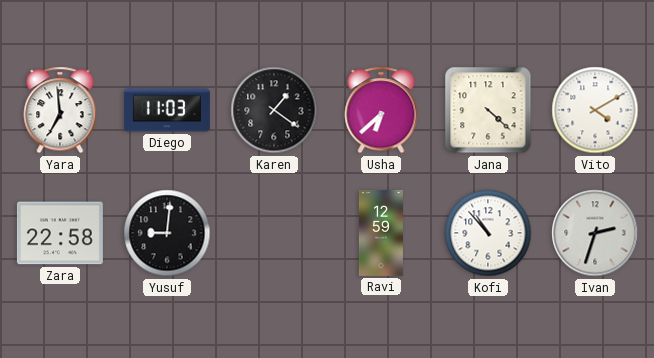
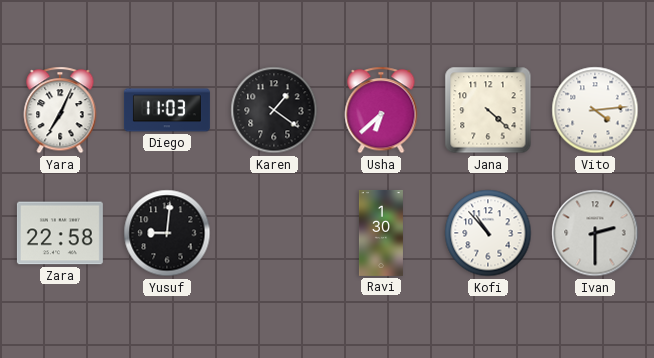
Yara: 6:59 -> 7:04
Vito: 4:10 -> 4:14
Ravi: 12:59 -> 1:30
Ivan: 2:33 -> 2:30
